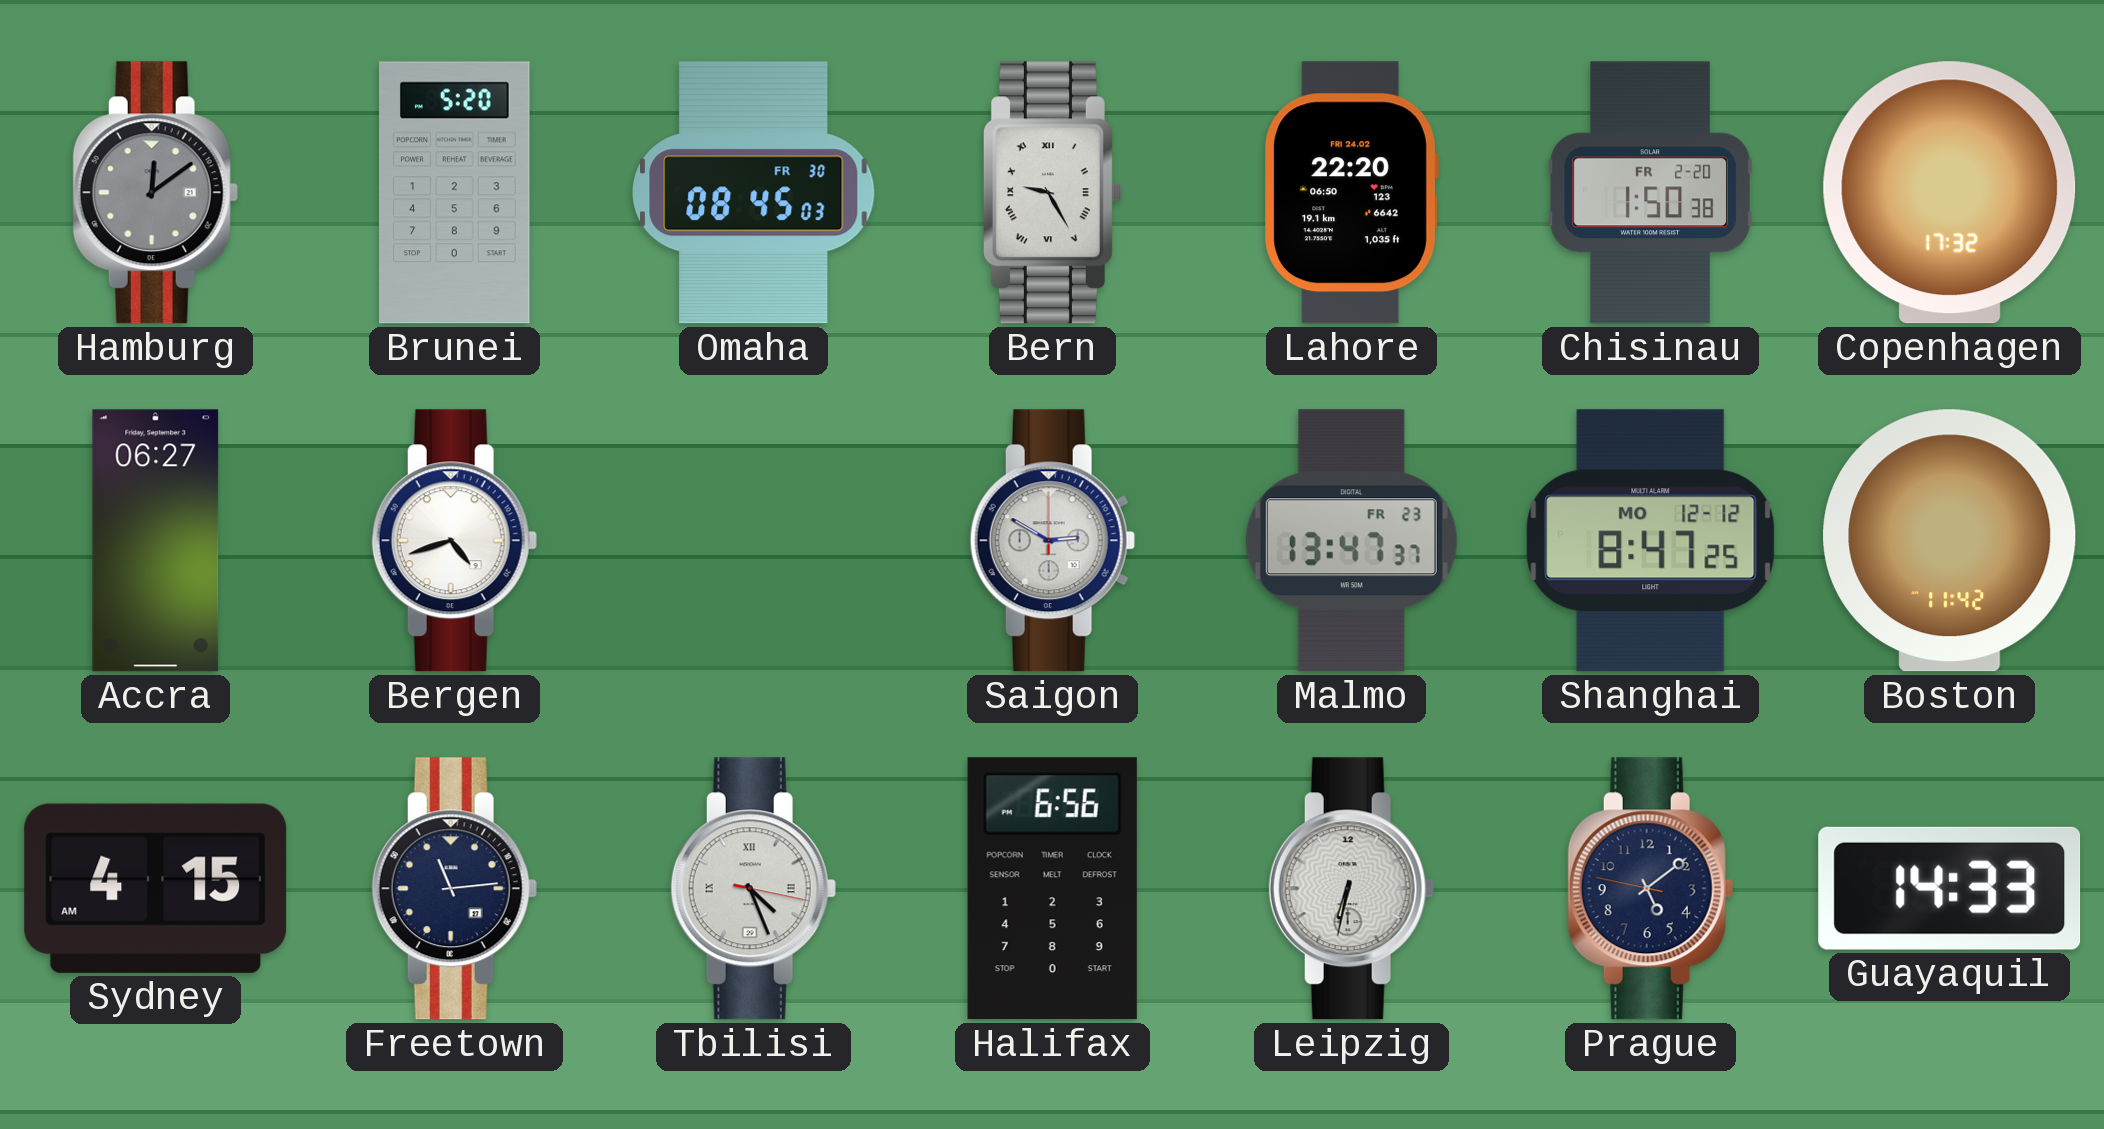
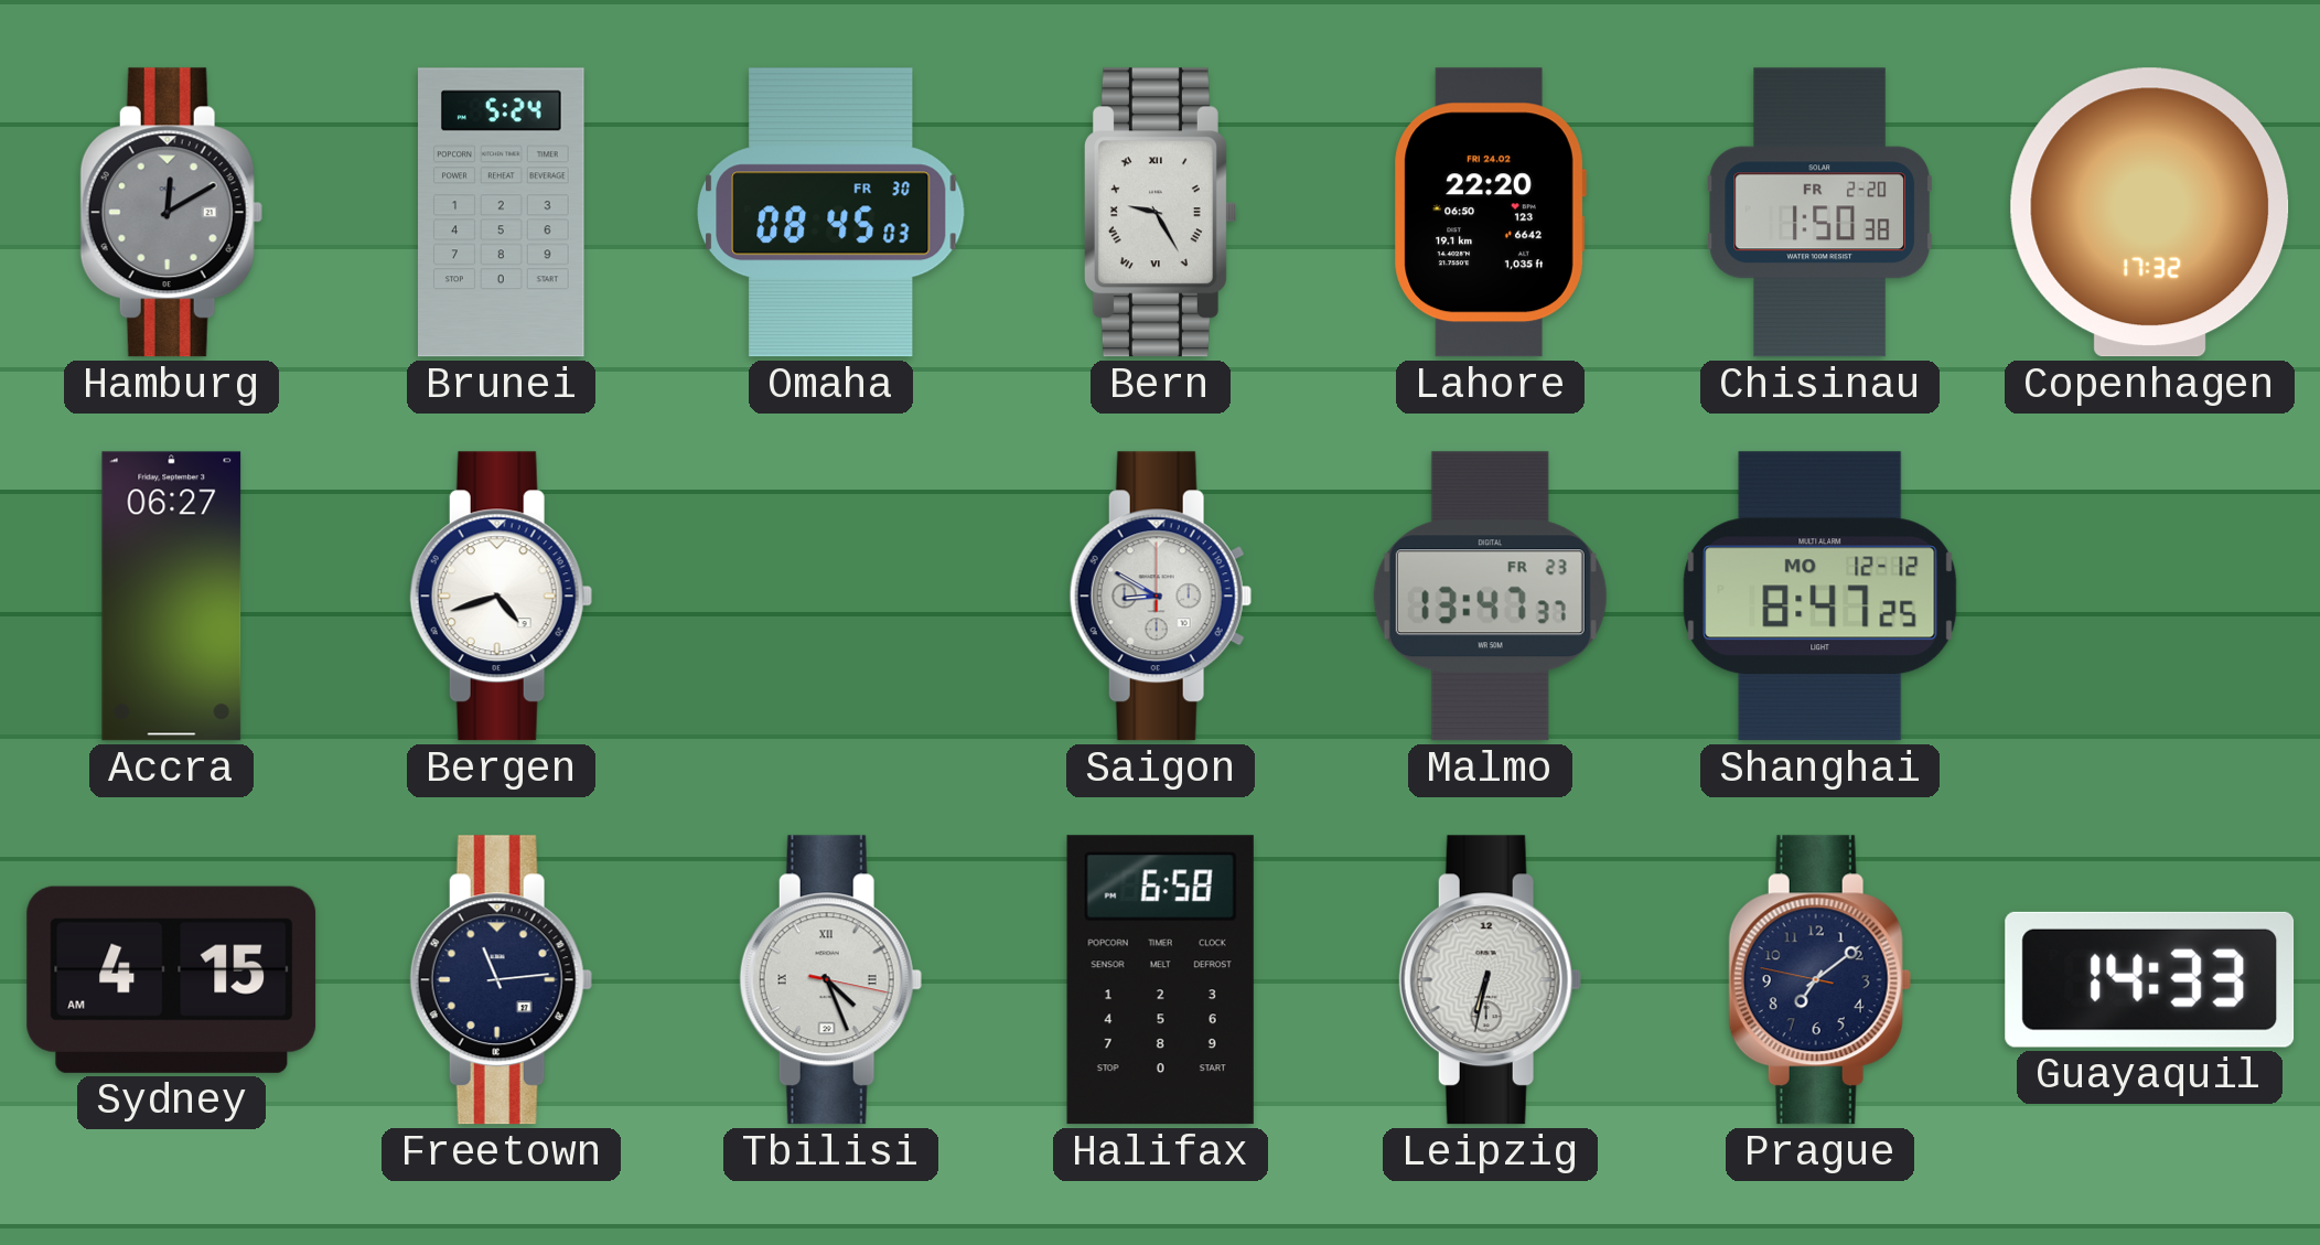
Hamburg: 12:09 -> 12:10
Brunei: 5:20 -> 5:24
Saigon: 2:50 -> 8:50
Boston: 11:42 -> none
Halifax: 6:56 -> 6:58
Prague: 5:08 -> 7:08
